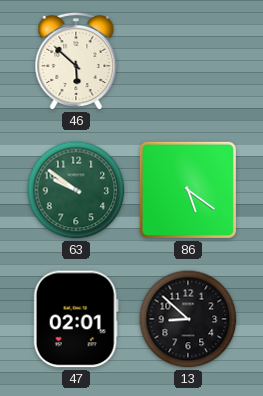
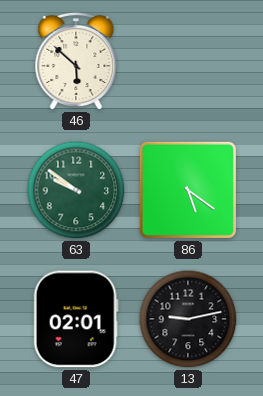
13: 8:52 -> 9:13
